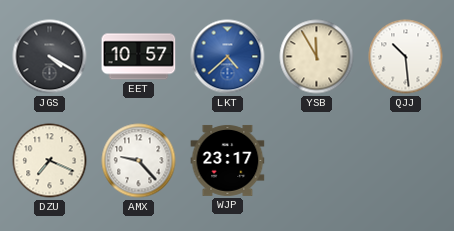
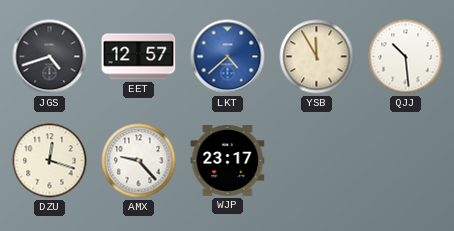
JGS: 4:20 -> 4:42
EET: 10:57 -> 12:57
DZU: 7:19 -> 12:18
